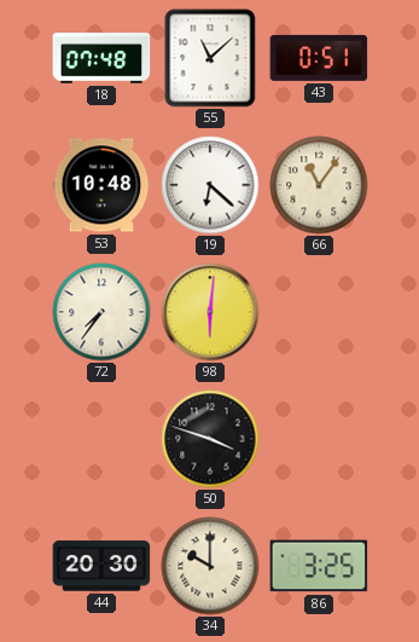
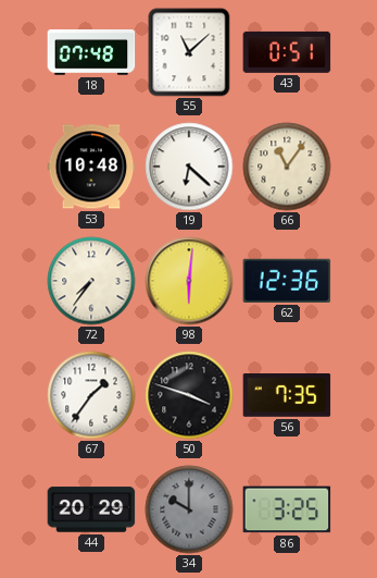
62: none -> 12:36
67: none -> 1:36
56: none -> 7:35
44: 20:30 -> 20:29
34 dial: cream -> grey
